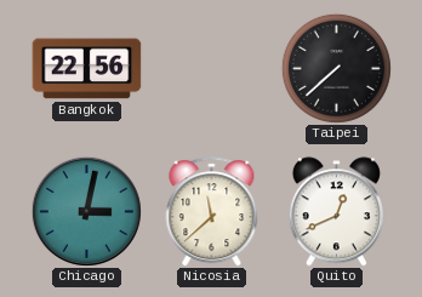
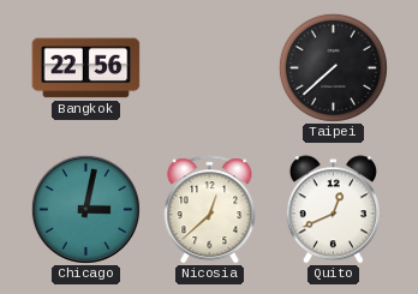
Nicosia: 11:38 -> 12:38
